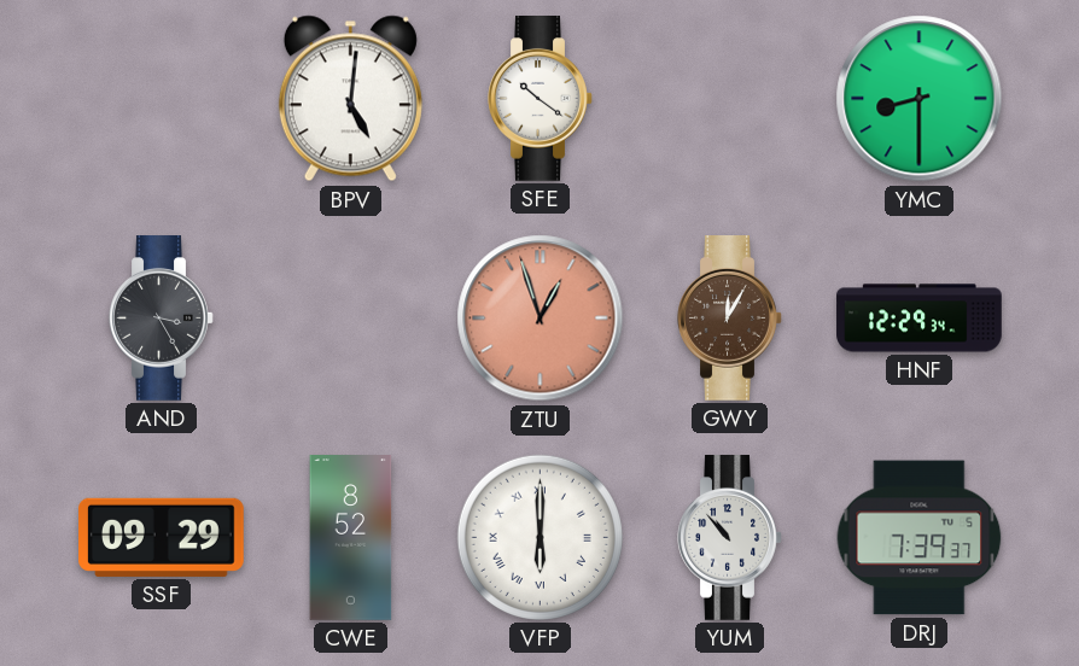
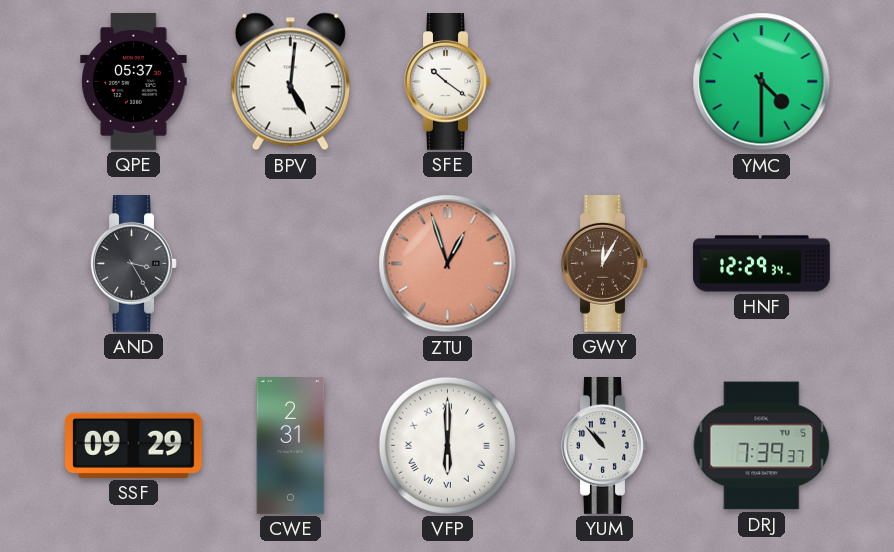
QPE: none -> 05:37
YMC: 8:30 -> 4:30
CWE: 8:52 -> 2:31
